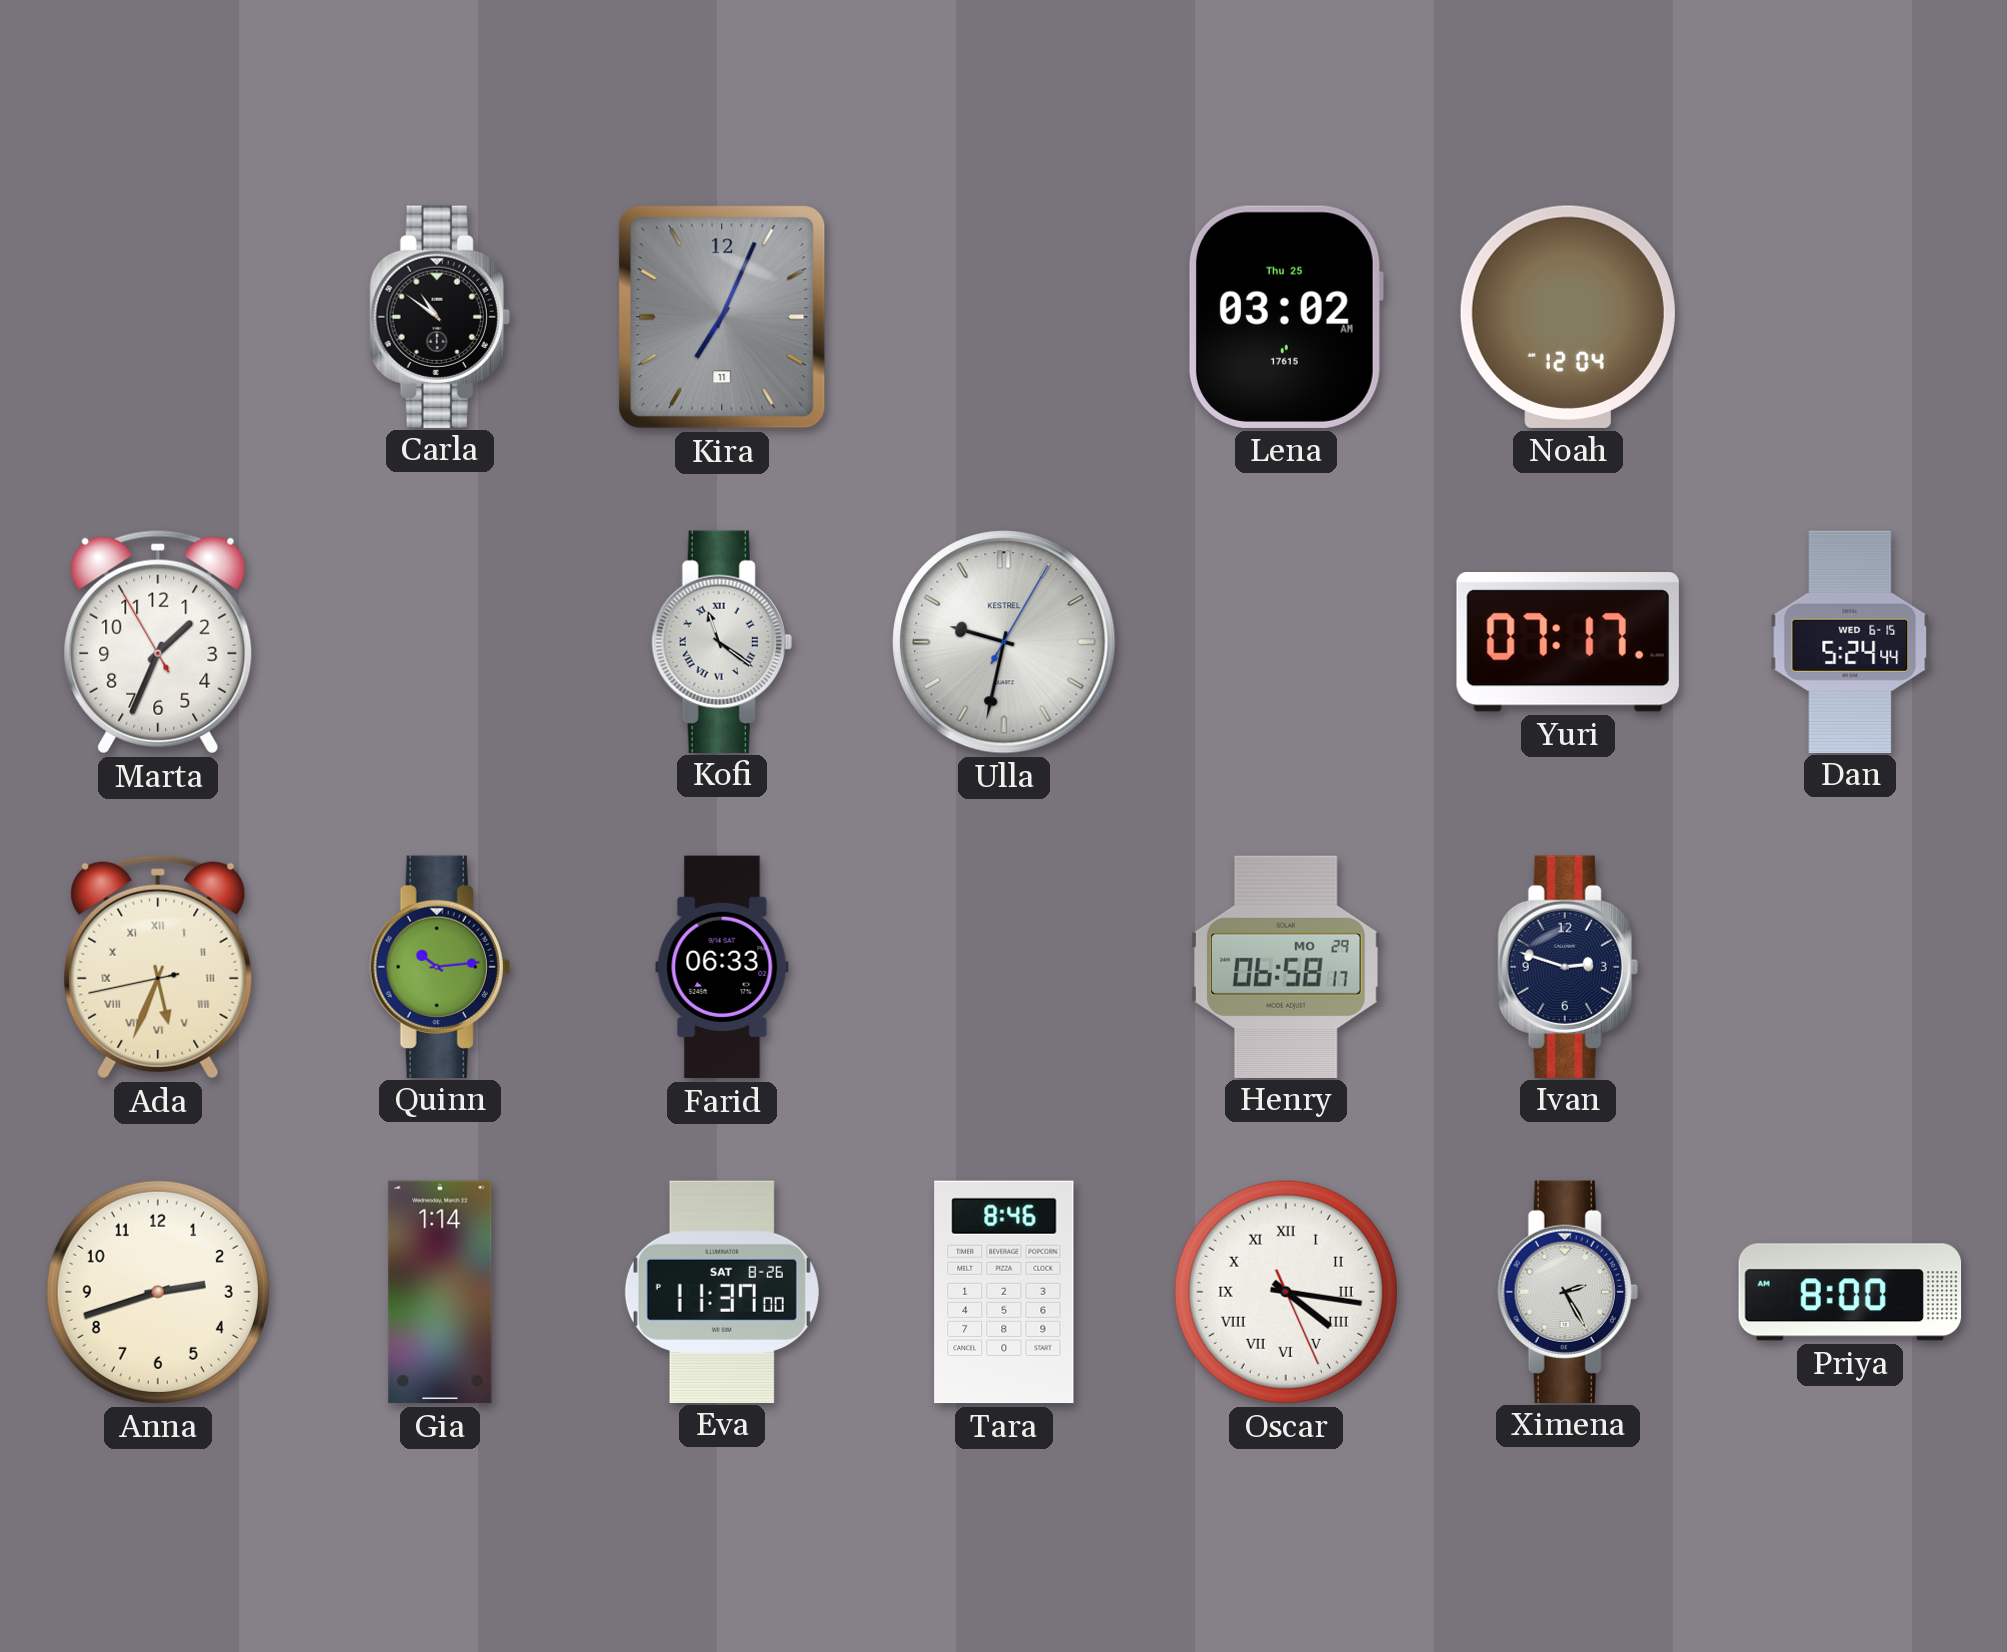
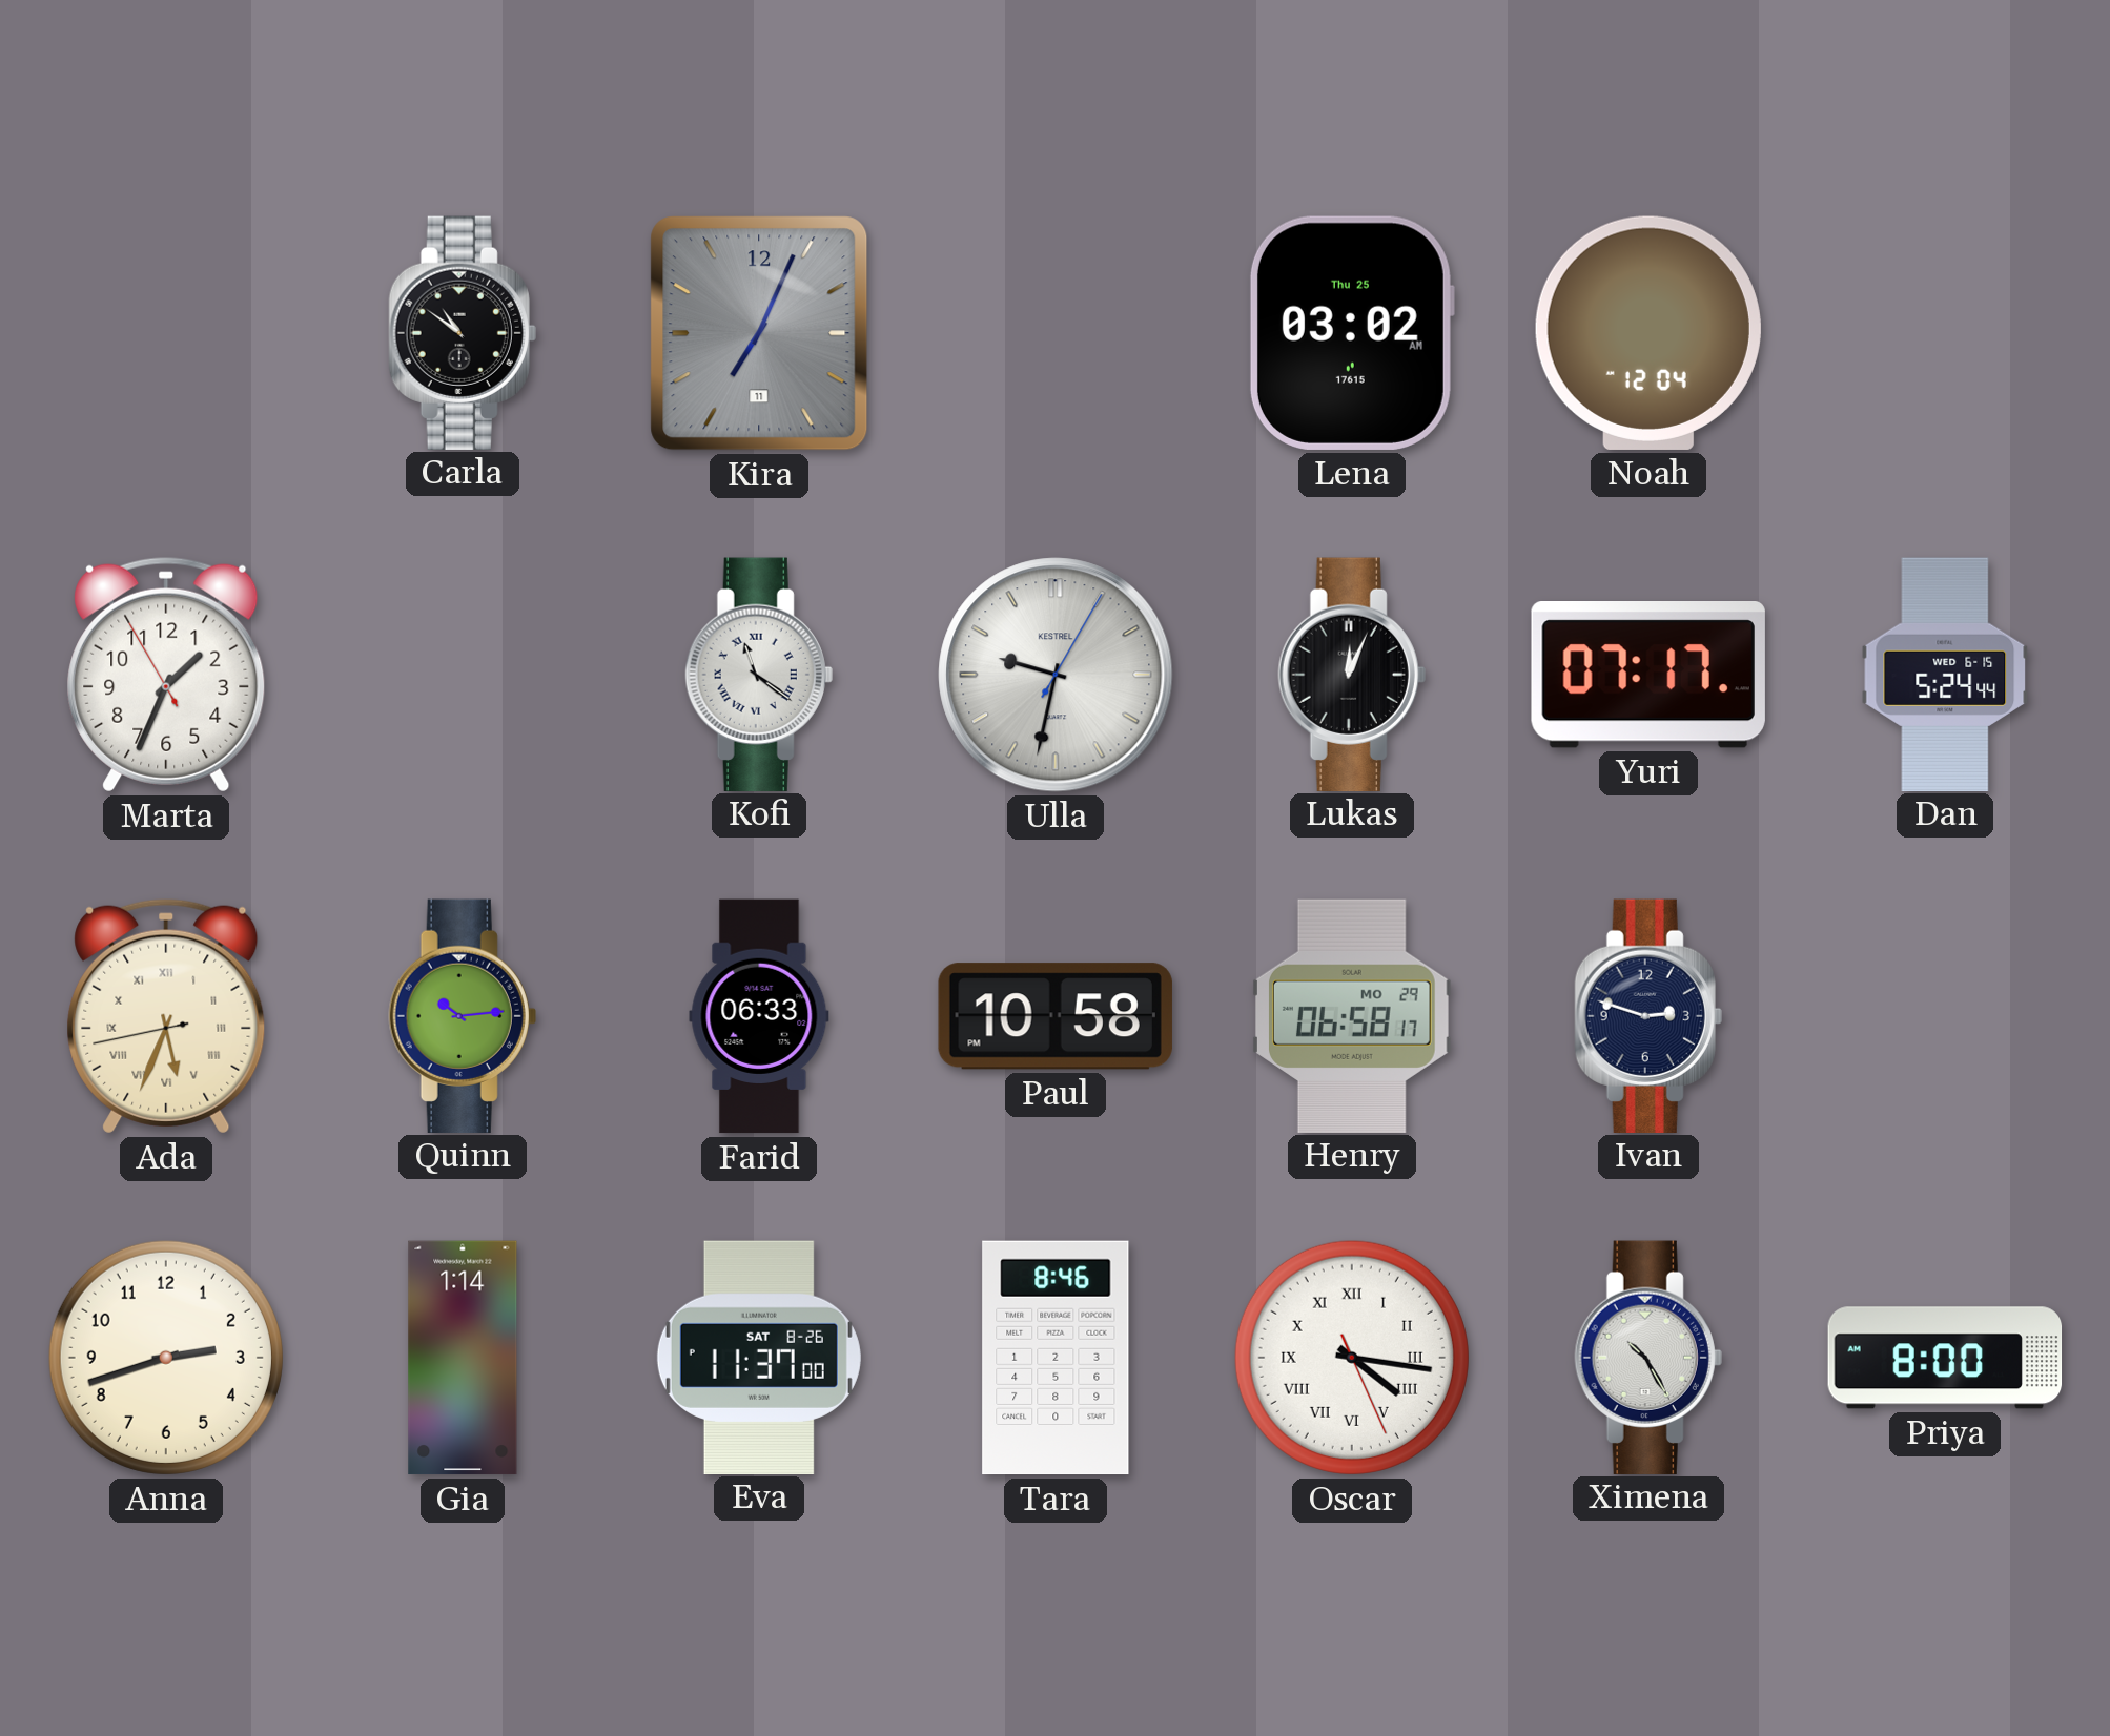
Lukas: none -> 12:04
Paul: none -> 10:58
Ximena: 2:25 -> 10:25
